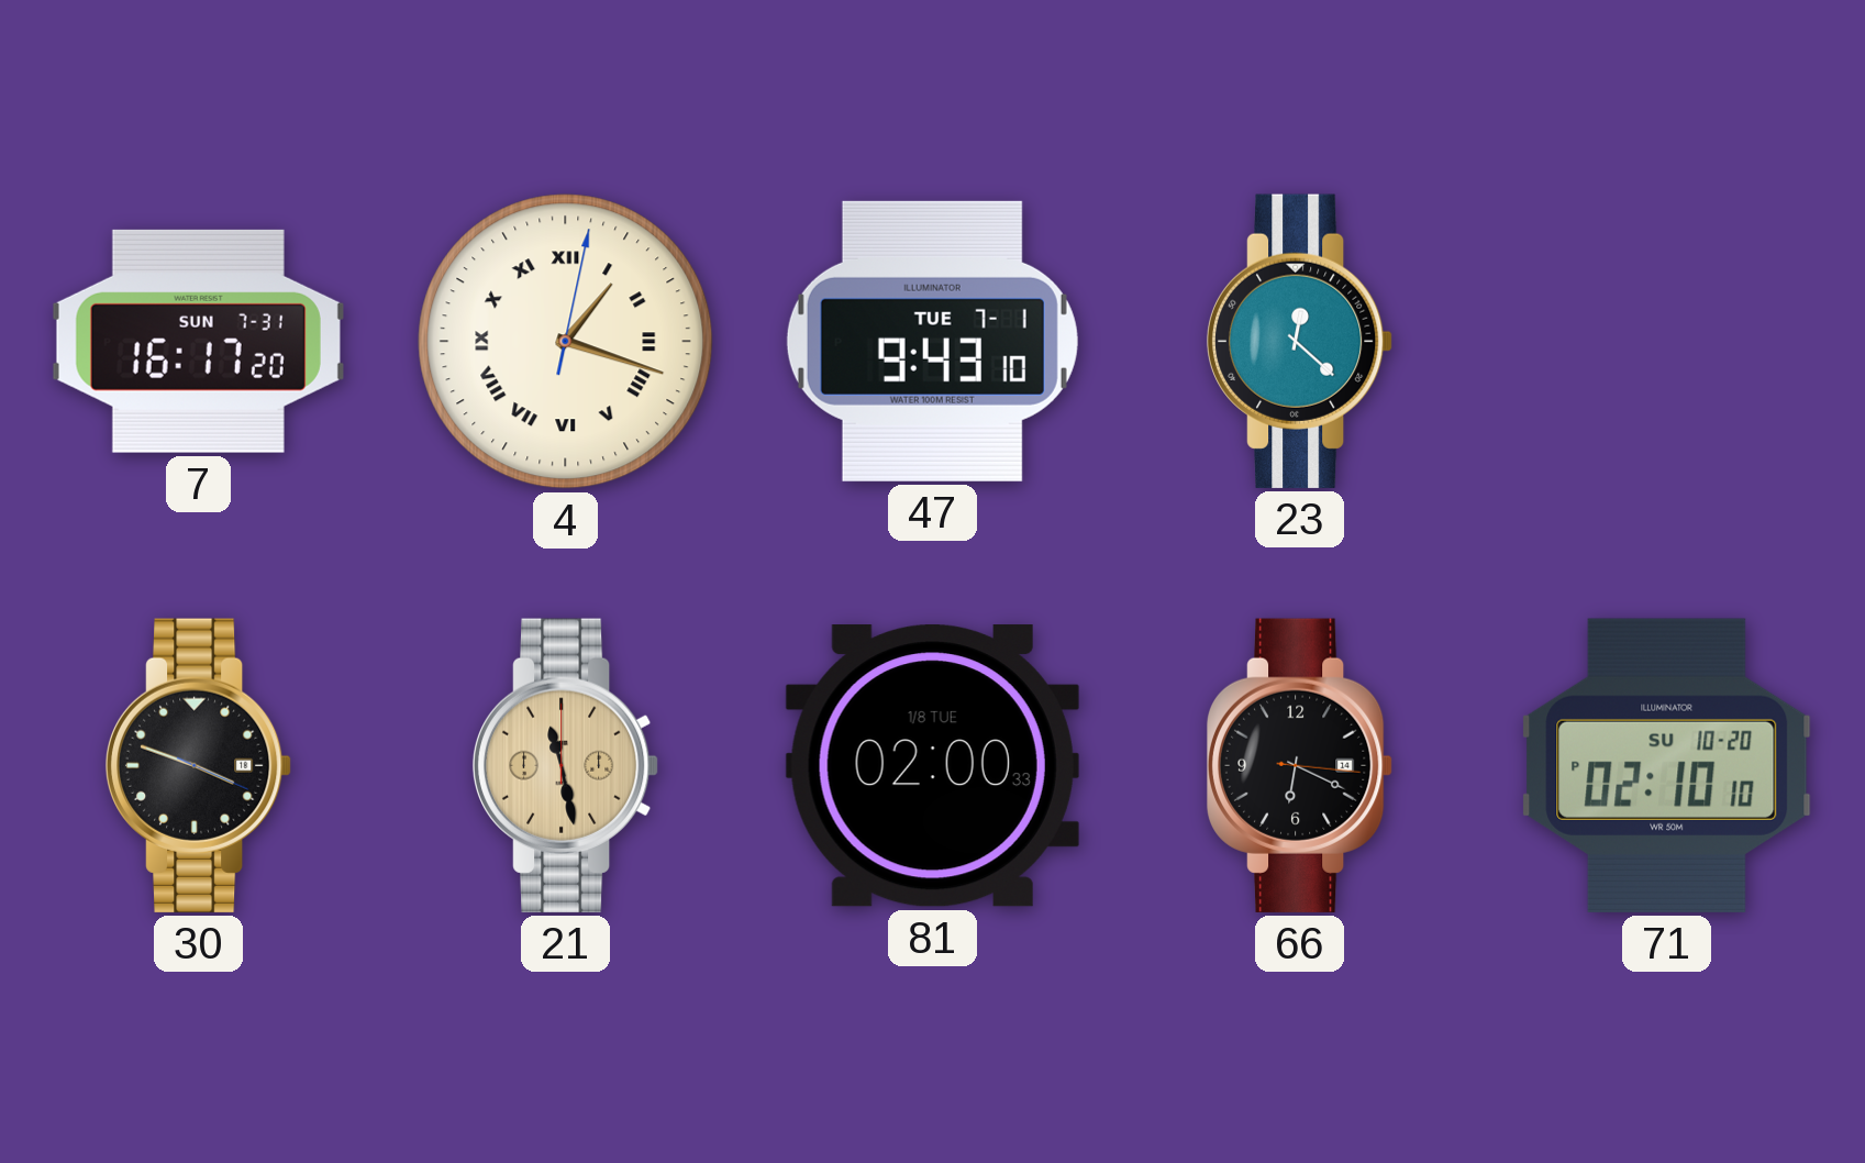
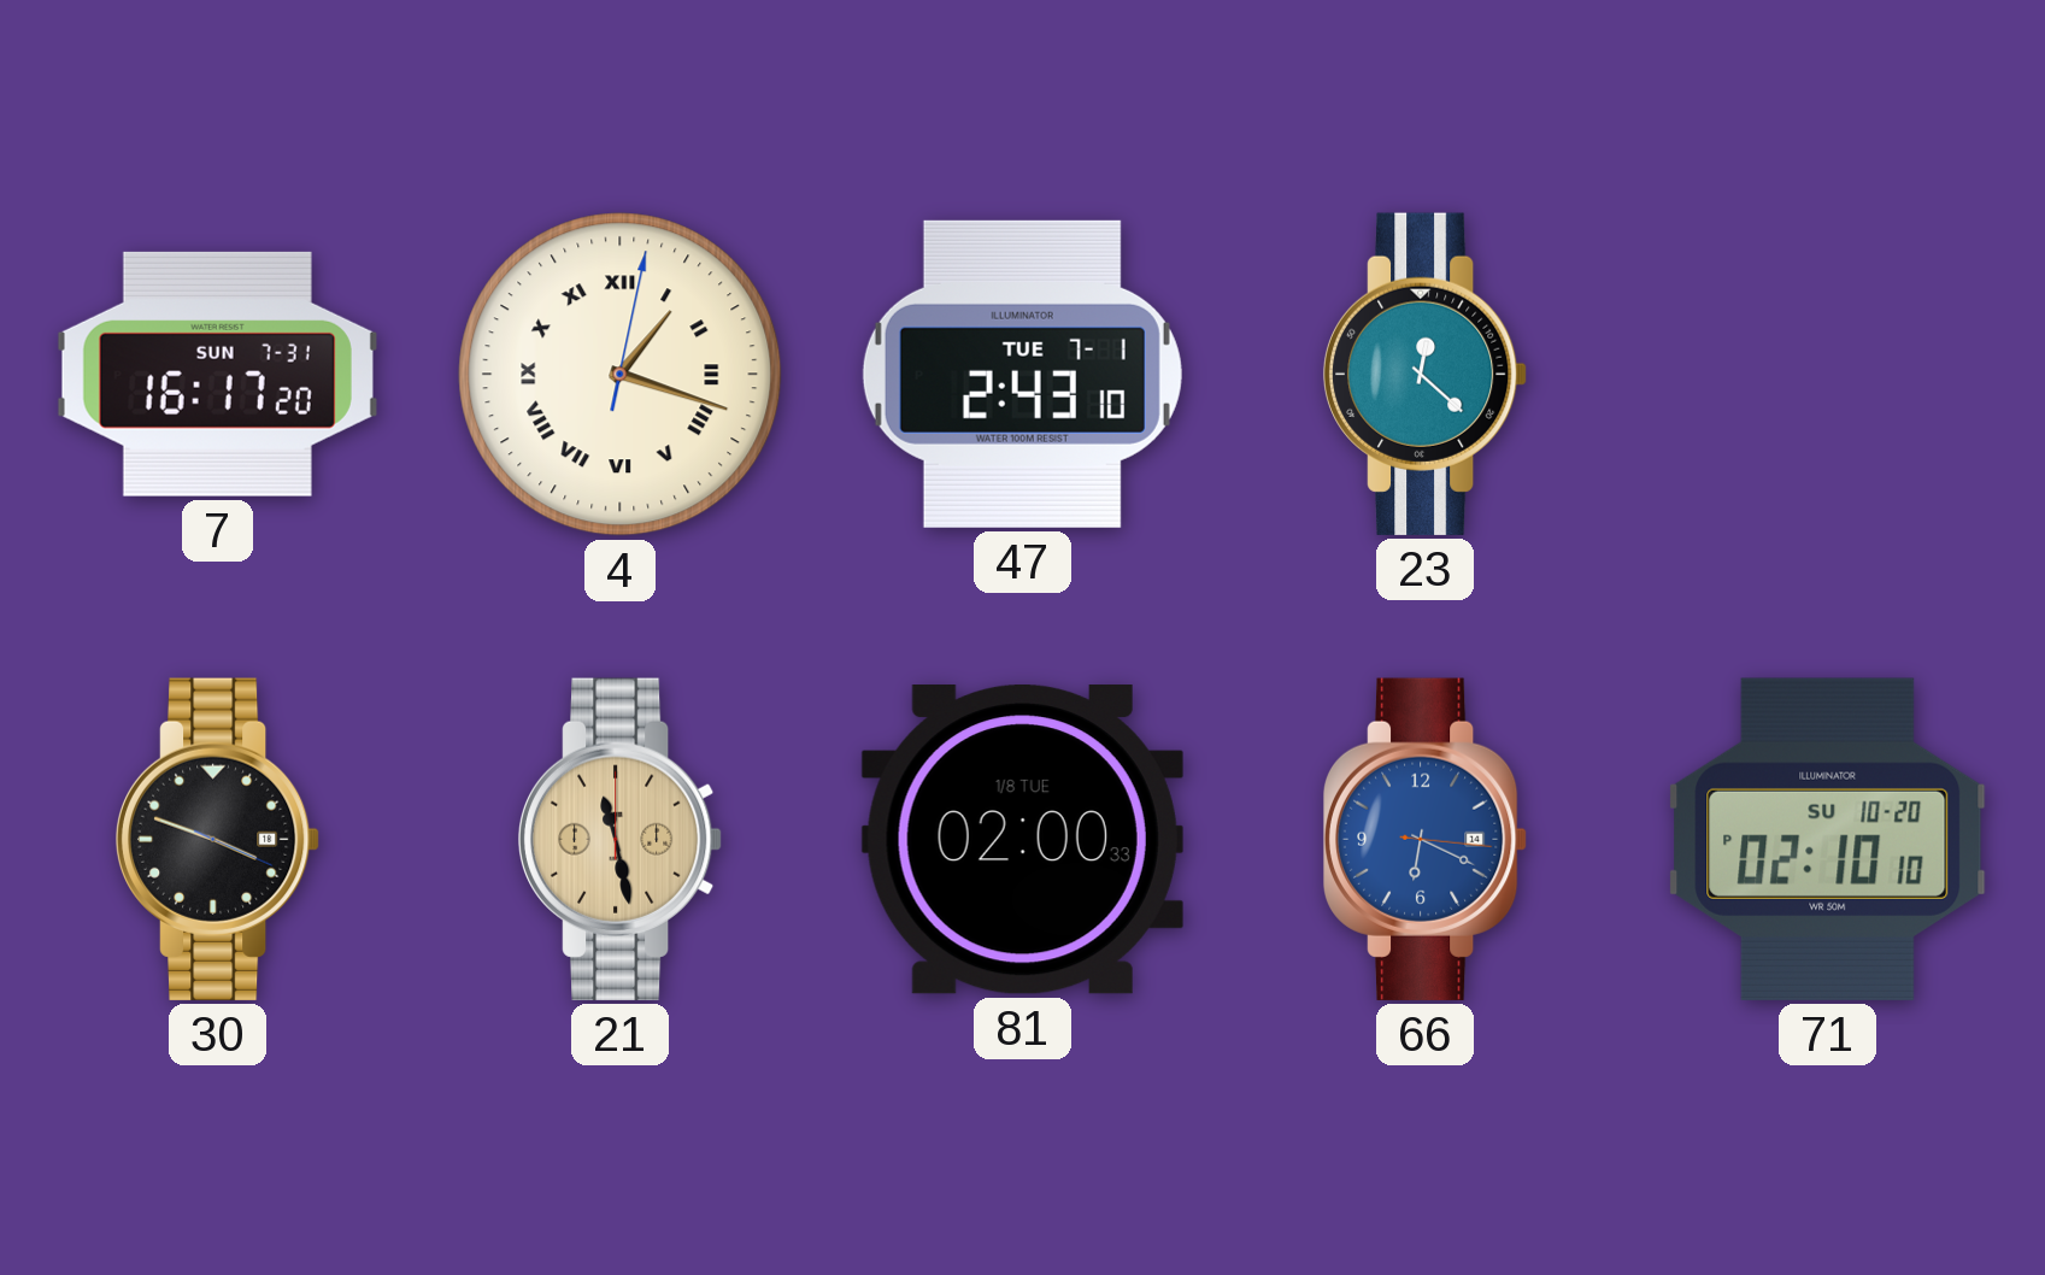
47: 9:43 -> 2:43
66 dial: black -> blue
